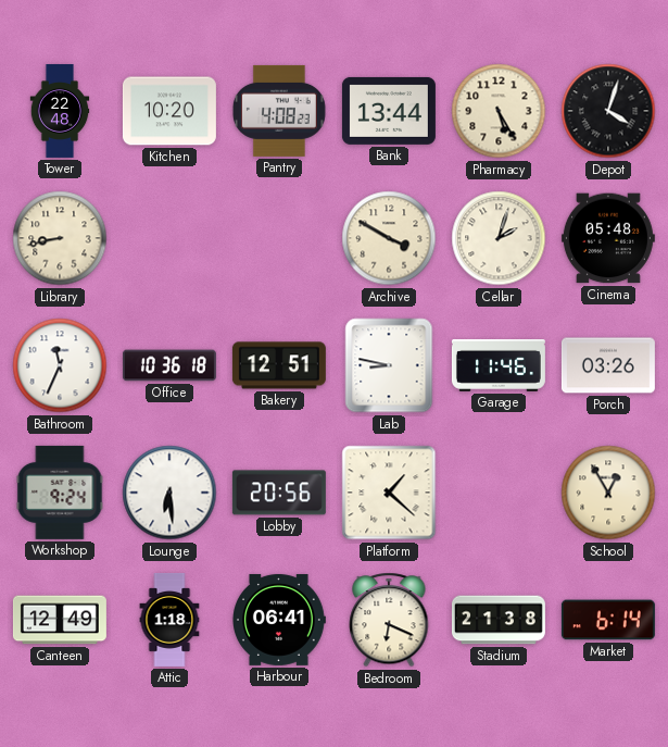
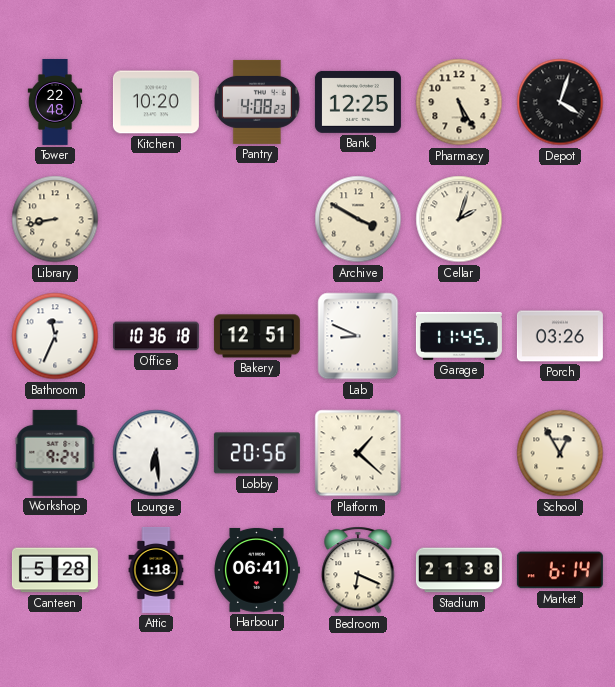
Bank: 13:44 -> 12:25
Cinema: 05:48 -> none
Lab: 8:47 -> 8:49
Garage: 11:46 -> 11:45
Canteen: 12:49 -> 5:28
